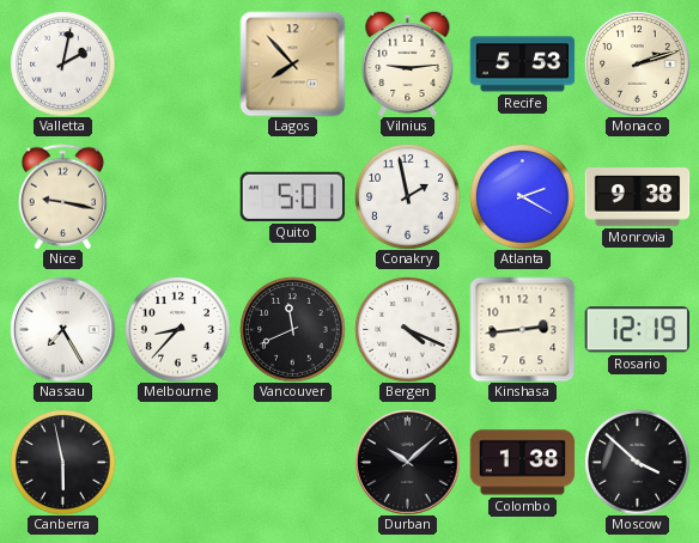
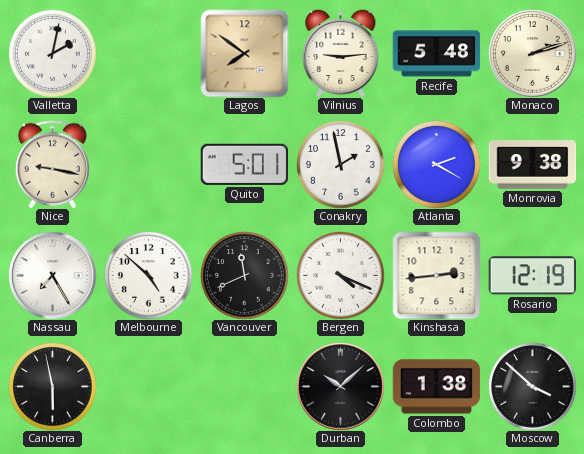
Lagos: 7:53 -> 7:51
Recife: 5:53 -> 5:48
Melbourne: 8:37 -> 4:52
